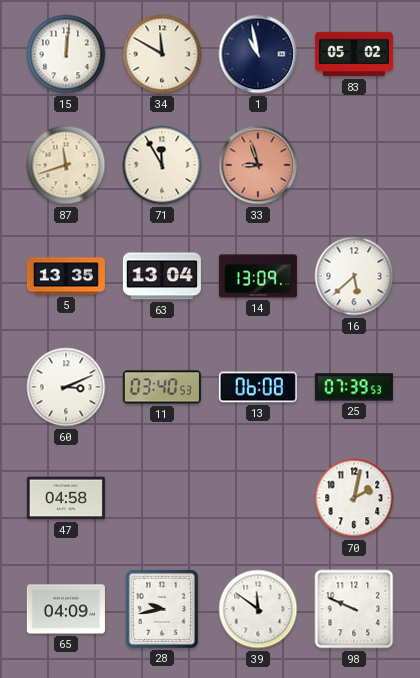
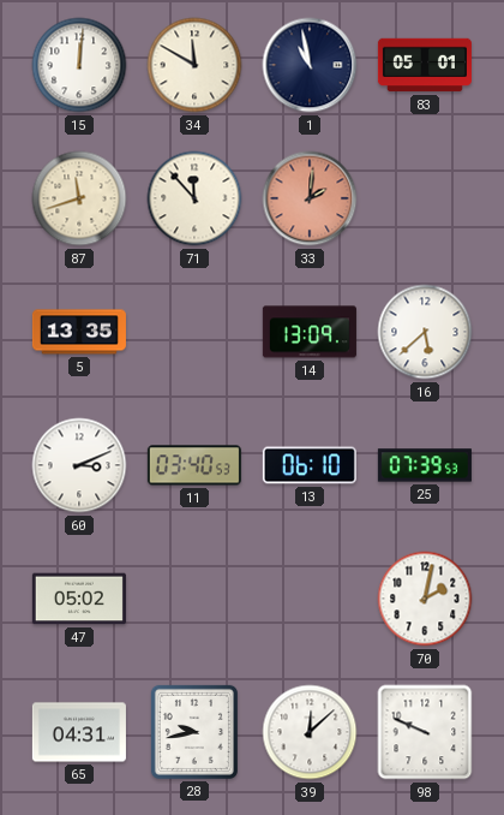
83: 05:02 -> 05:01
71: 11:55 -> 11:53
33: 8:57 -> 2:01
63: 13:04 -> none
13: 06:08 -> 06:10
47: 04:58 -> 05:02
65: 04:09 -> 04:31
39: 11:51 -> 12:08
